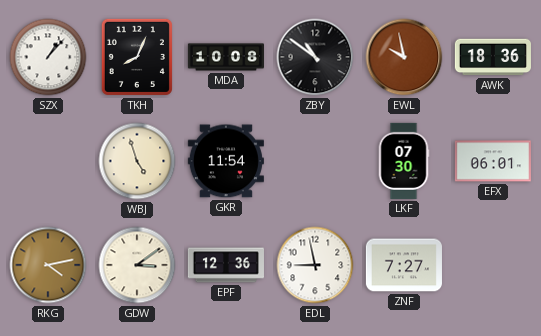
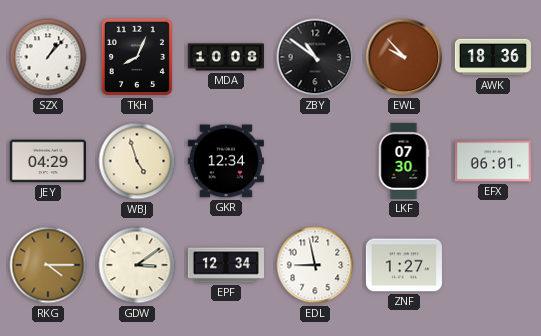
EWL: 9:58 -> 9:53
JEY: none -> 04:29
GKR: 11:54 -> 12:34
RKG: 4:13 -> 4:15
EPF: 12:36 -> 12:34
ZNF: 7:27 -> 1:27
